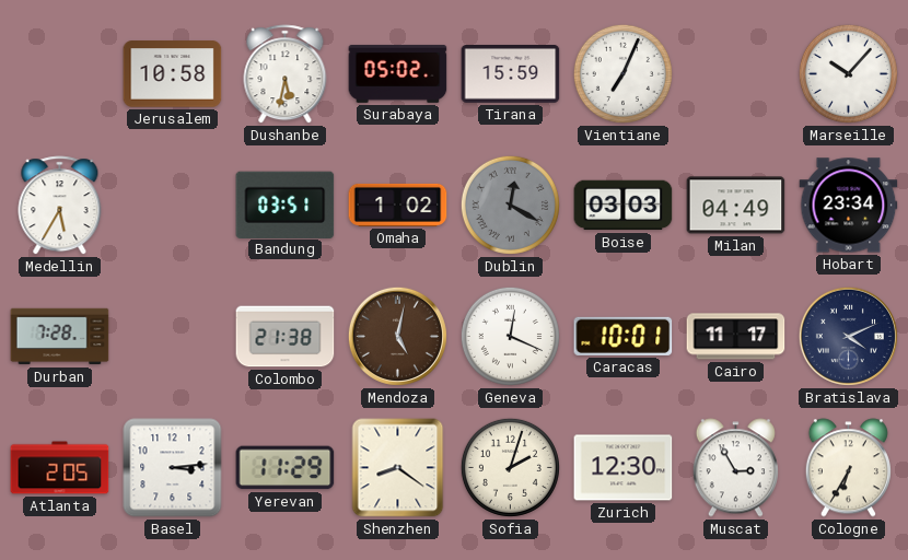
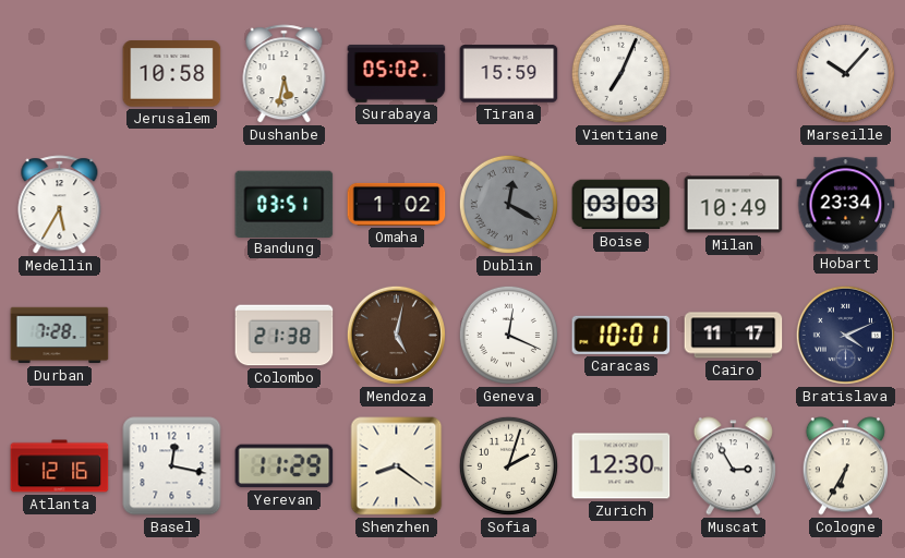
Milan: 04:49 -> 10:49
Atlanta: 2:05 -> 12:16
Basel: 3:14 -> 12:17
